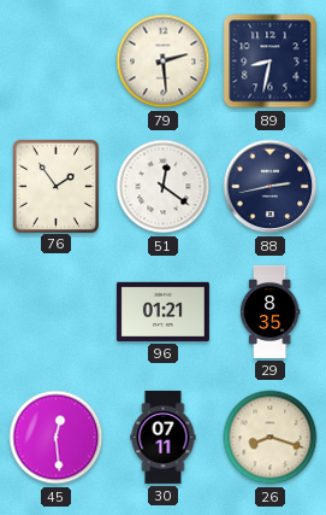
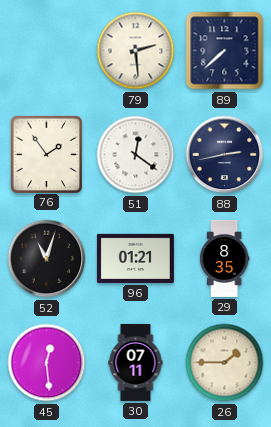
89: 8:32 -> 7:38
52: none -> 11:03
26: 8:18 -> 1:45
